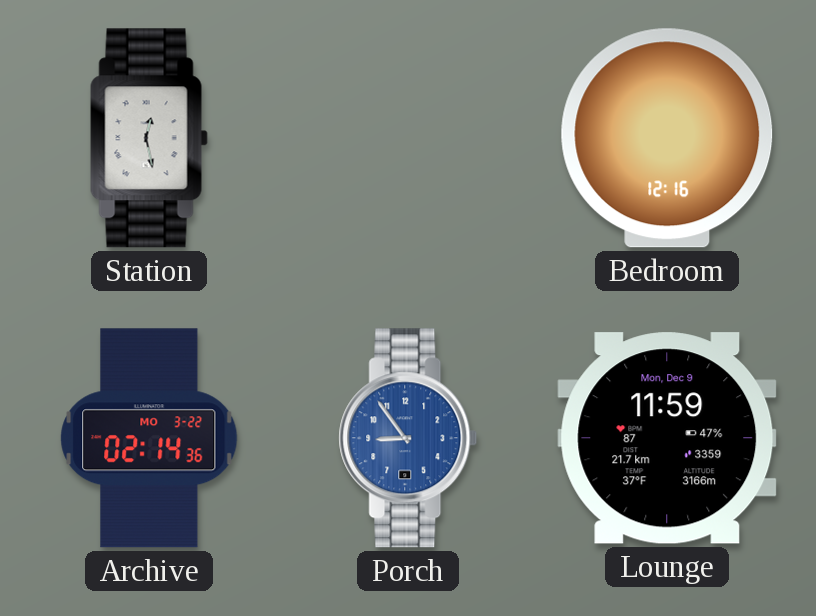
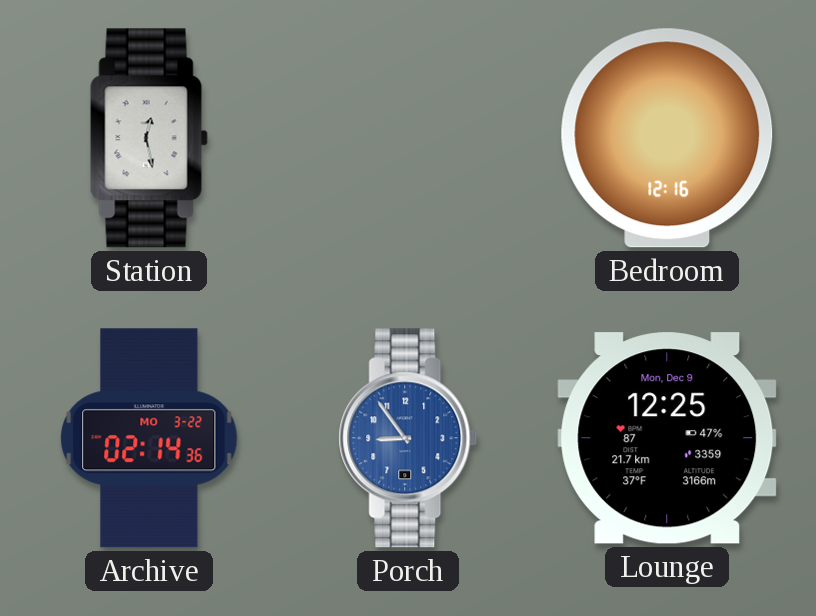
Lounge: 11:59 -> 12:25
